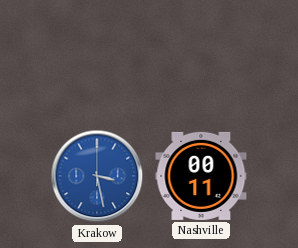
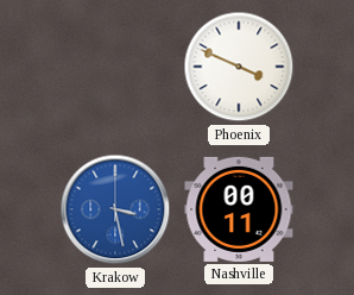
Phoenix: none -> 3:49
